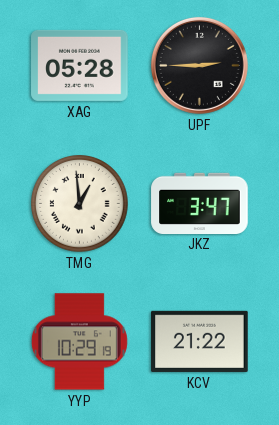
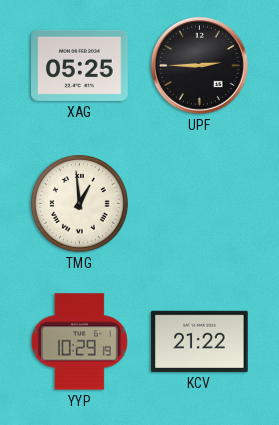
XAG: 05:28 -> 05:25
JKZ: 3:47 -> none
